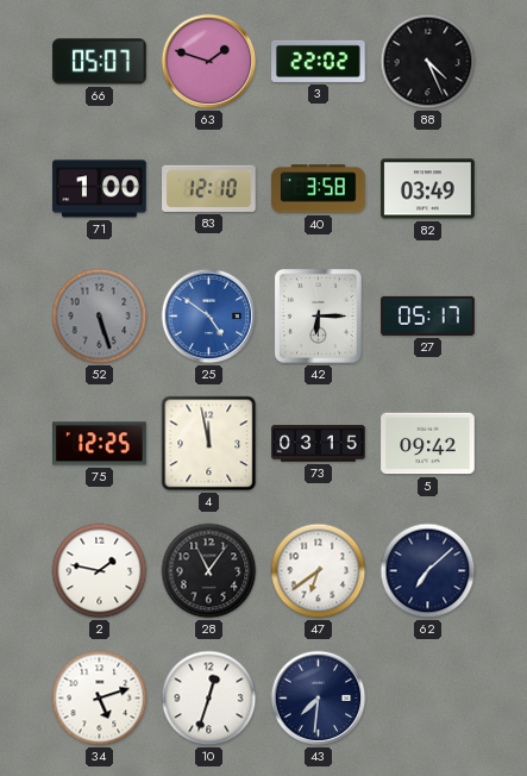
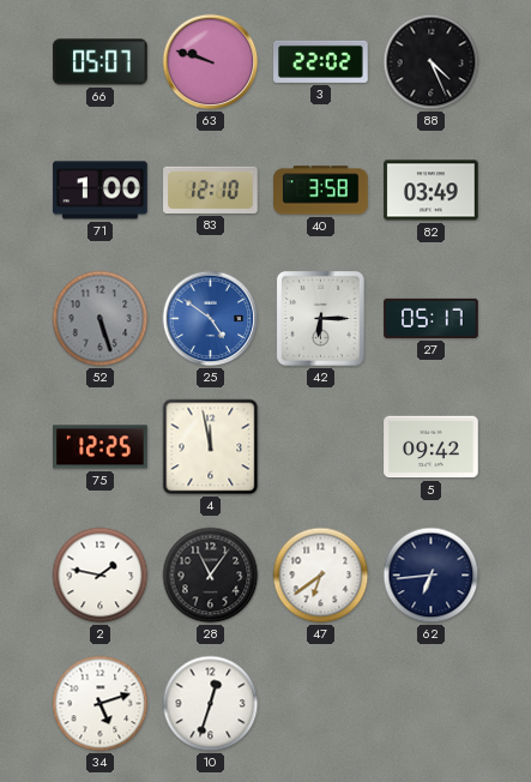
63: 1:48 -> 9:48
73: 03:15 -> none
62: 7:08 -> 6:44
43: 7:31 -> none
